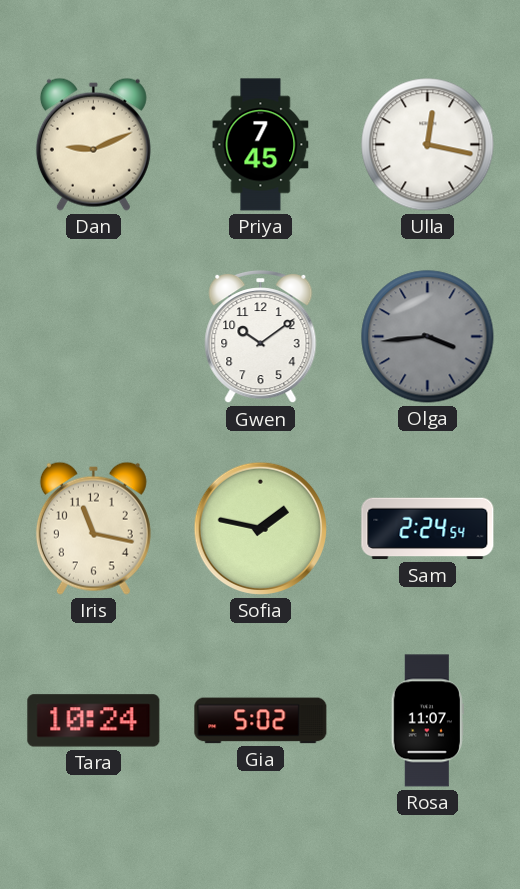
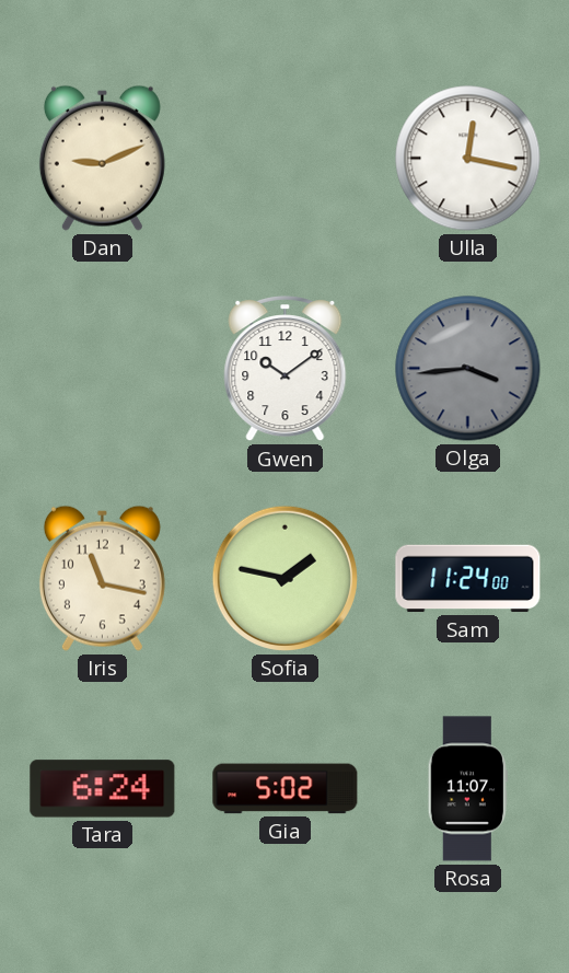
Priya: 7:45 -> none
Sam: 2:24 -> 11:24
Tara: 10:24 -> 6:24
